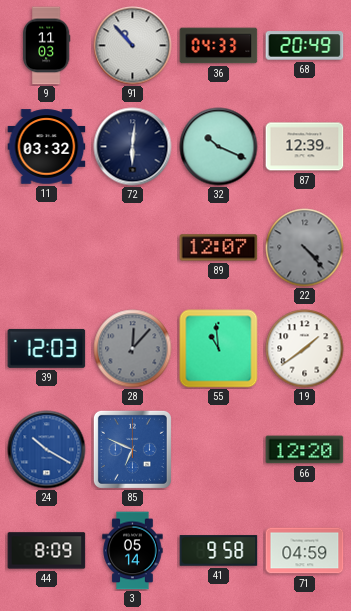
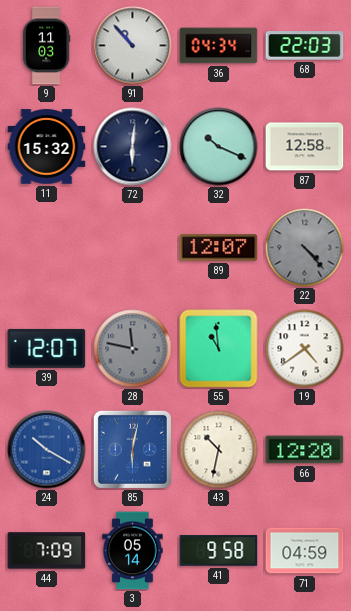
36: 04:33 -> 04:34
68: 20:49 -> 22:03
11: 03:32 -> 15:32
87: 12:39 -> 12:58
39: 12:03 -> 12:07
28: 12:07 -> 11:47
19: 1:39 -> 4:39
85: 6:49 -> 6:02
43: none -> 10:32
44: 8:09 -> 7:09
